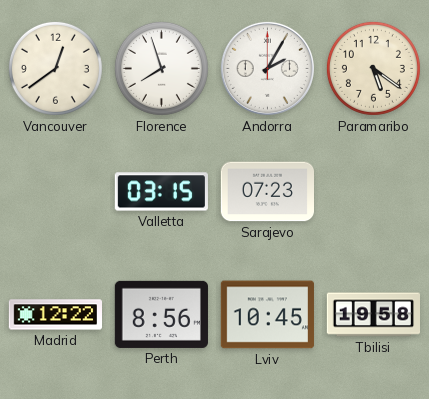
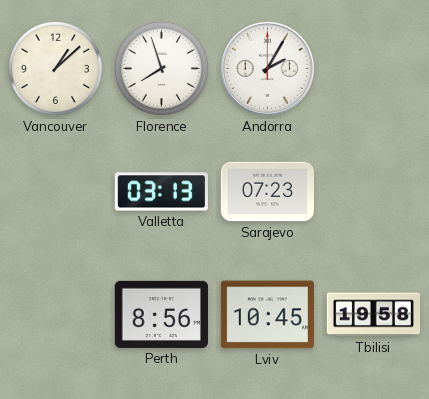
Vancouver: 12:39 -> 1:08
Paramaribo: 5:21 -> none
Valletta: 03:15 -> 03:13
Madrid: 12:22 -> none
